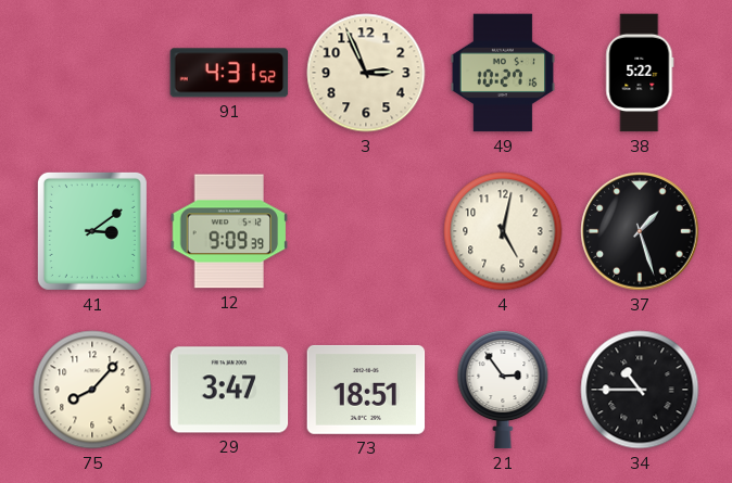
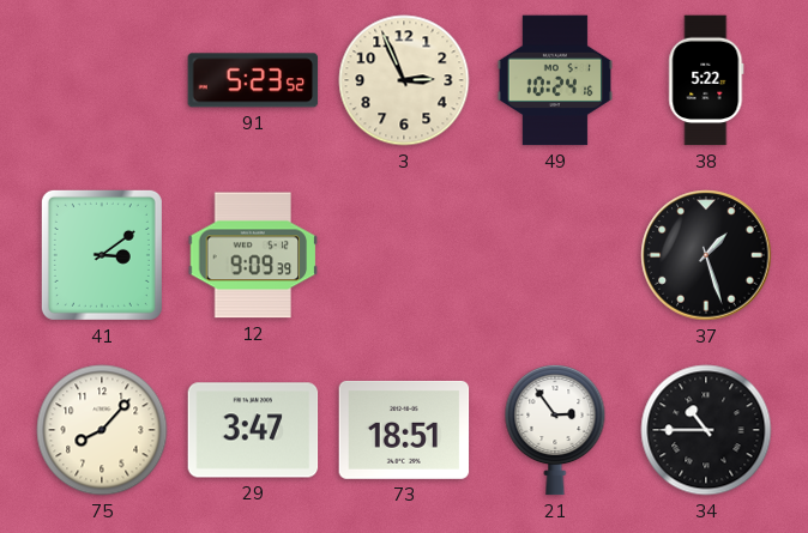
91: 4:31 -> 5:23
49: 10:27 -> 10:24
4: 5:02 -> none
